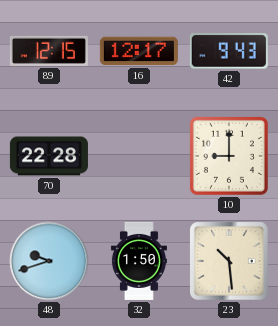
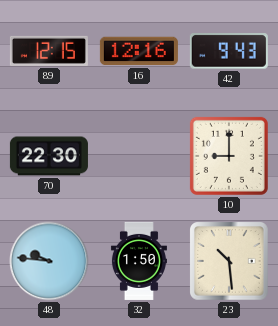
16: 12:17 -> 12:16
70: 22:28 -> 22:30
48: 9:42 -> 9:46
